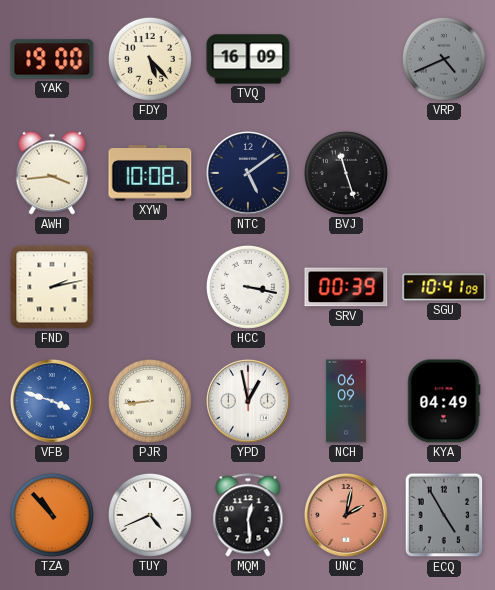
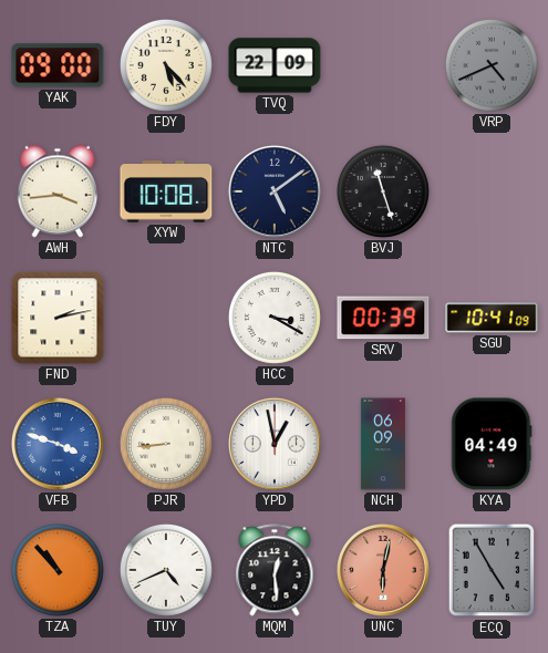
YAK: 19:00 -> 09:00
TVQ: 16:09 -> 22:09
HCC: 3:17 -> 3:20
UNC: 2:02 -> 6:02
